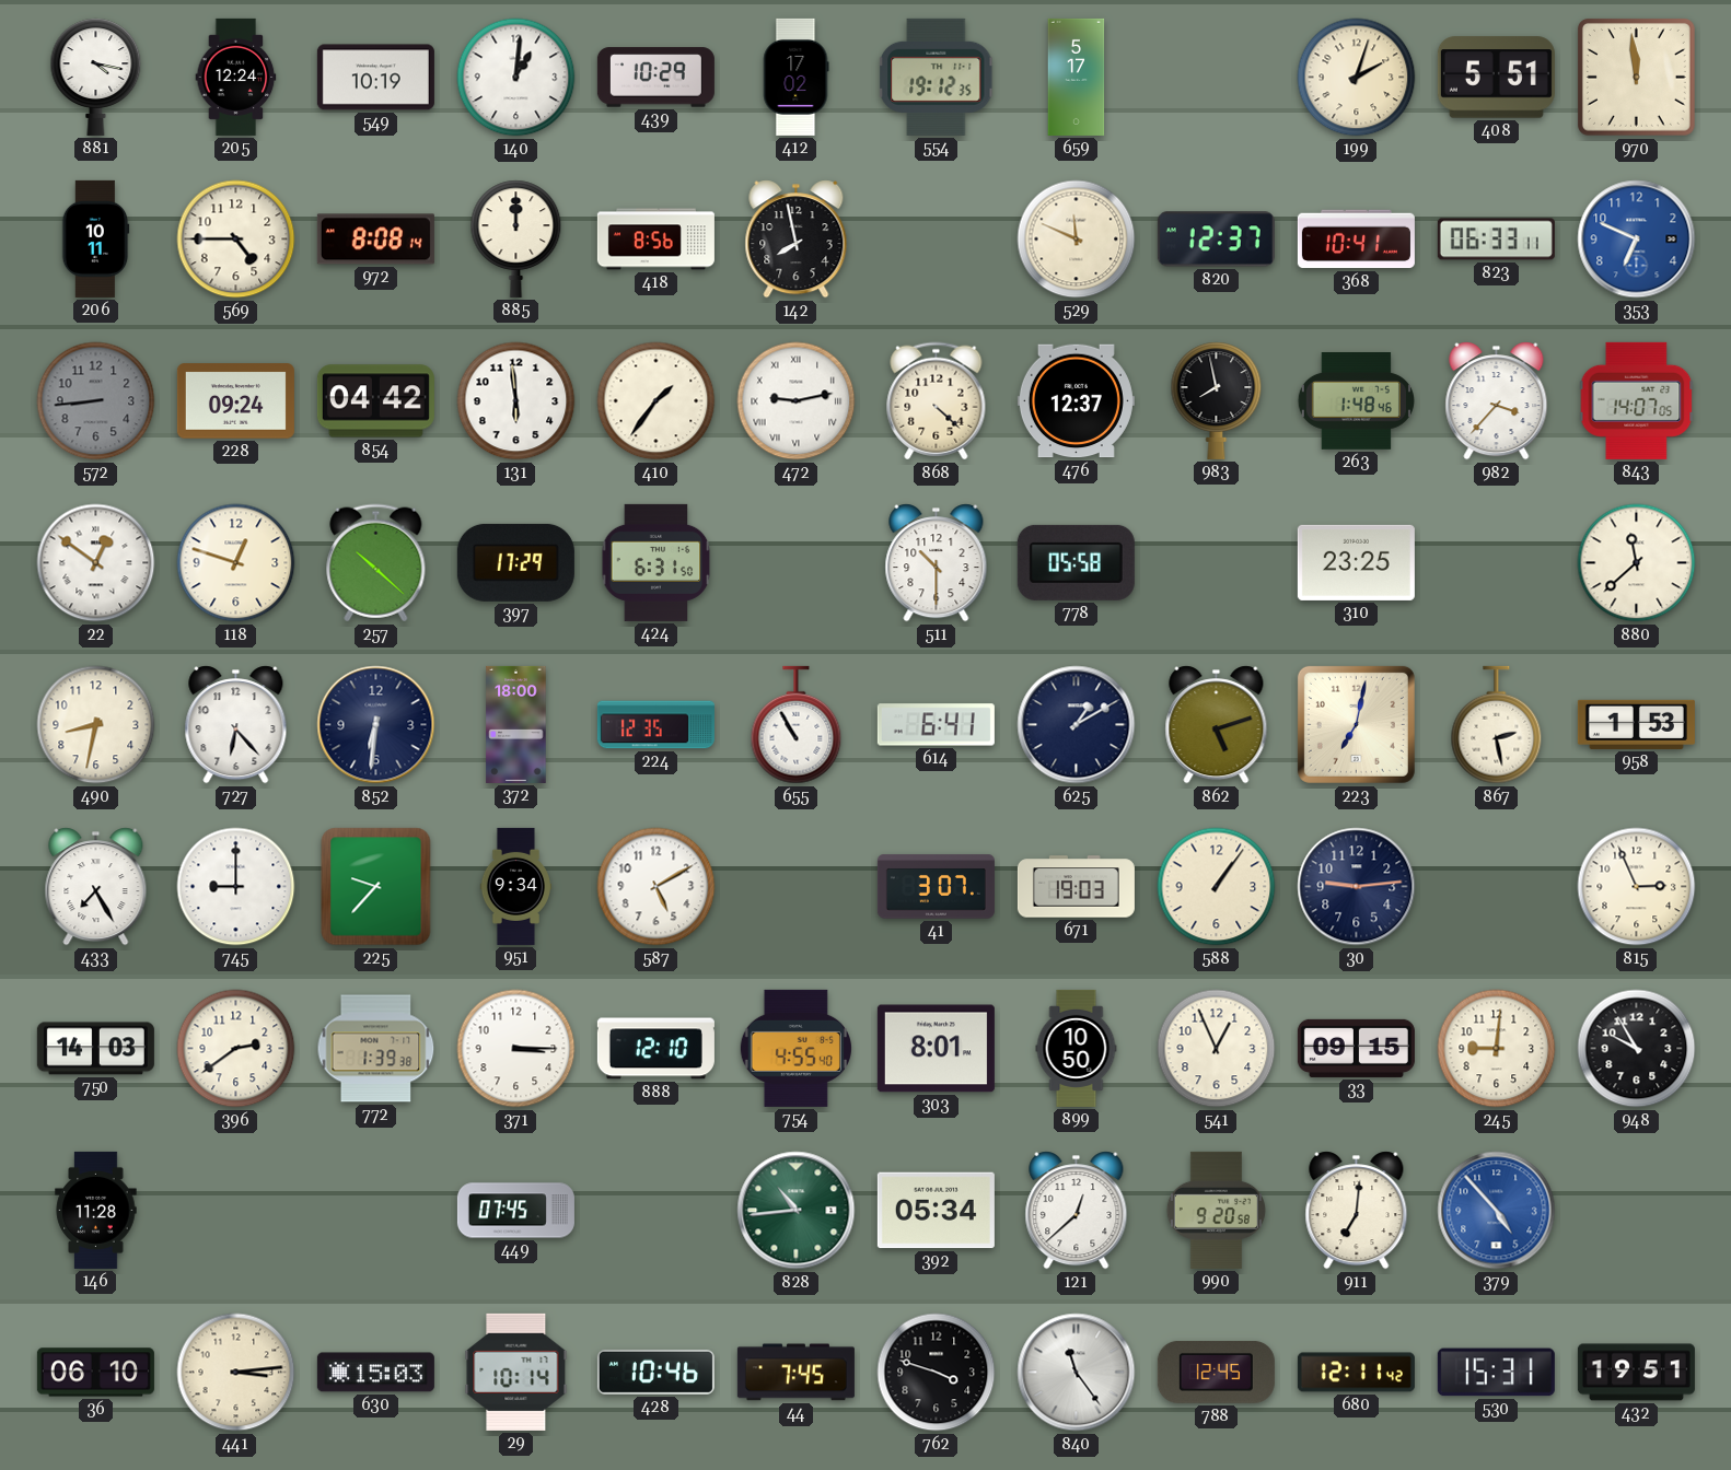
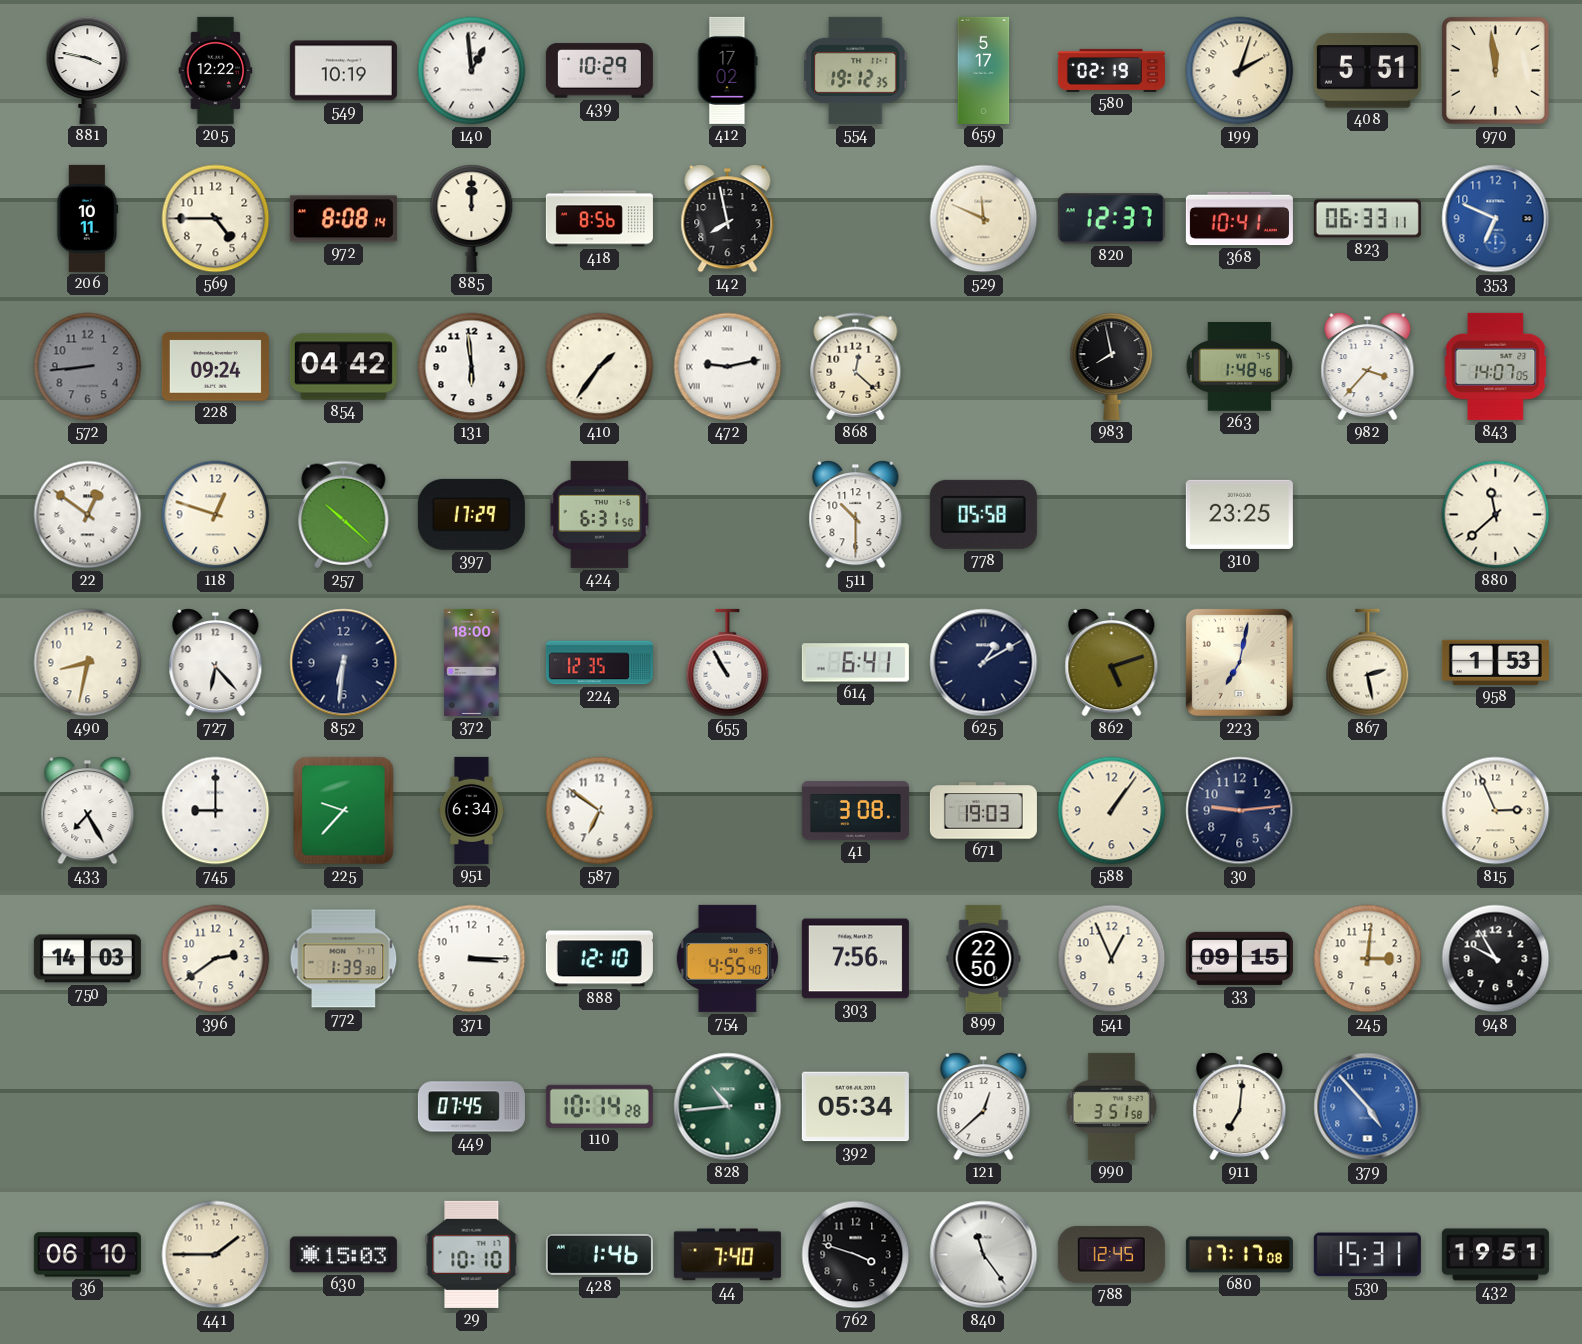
881: 4:17 -> 3:47
205: 12:24 -> 12:22
140: 1:01 -> 12:59
580: none -> 02:19
868: 4:22 -> 12:22
476: 12:37 -> none
951: 9:34 -> 6:34
587: 5:10 -> 6:51
41: 3:07 -> 3:08
303: 8:01 -> 7:56
899: 10:50 -> 22:50
245: 9:01 -> 3:01
146: 11:28 -> none
110: none -> 10:14
990: 9:20 -> 3:51
441: 3:14 -> 1:45
29: 10:14 -> 10:10
428: 10:46 -> 1:46
44: 7:45 -> 7:40
680: 12:11 -> 17:17
